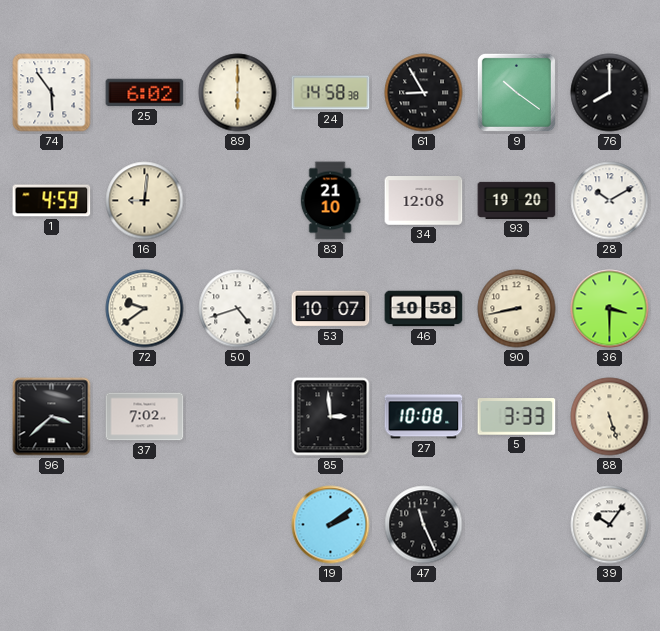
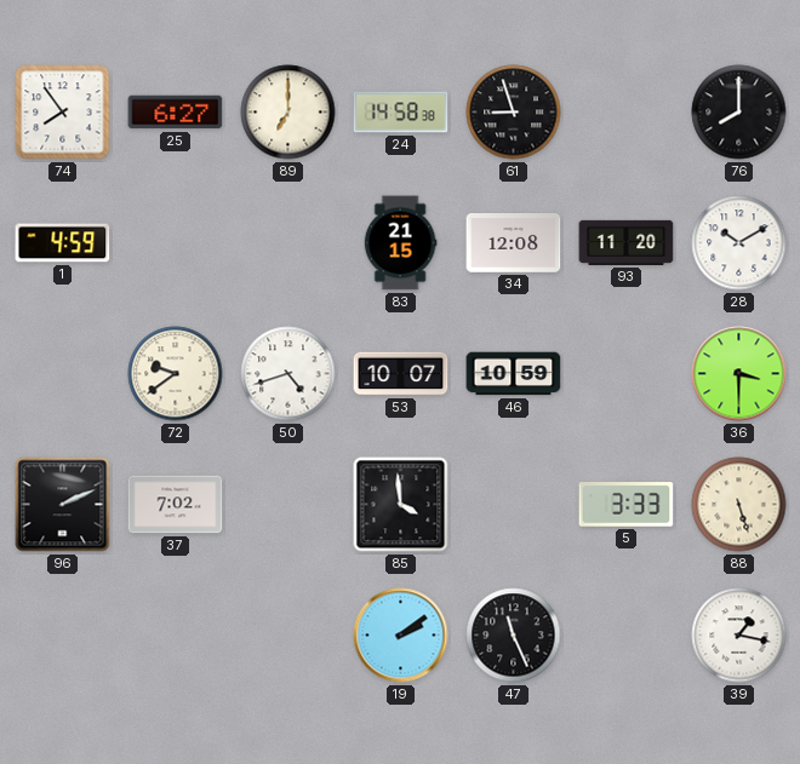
74: 5:54 -> 7:54
25: 6:02 -> 6:27
89: 6:00 -> 7:00
61: 8:55 -> 8:57
9: 10:21 -> none
16: 9:01 -> none
83: 21:10 -> 21:15
93: 19:20 -> 11:20
46: 10:58 -> 10:59
90: 8:43 -> none
96: 3:38 -> 2:11
85: 2:59 -> 3:59
27: 10:08 -> none
39: 10:06 -> 1:17
